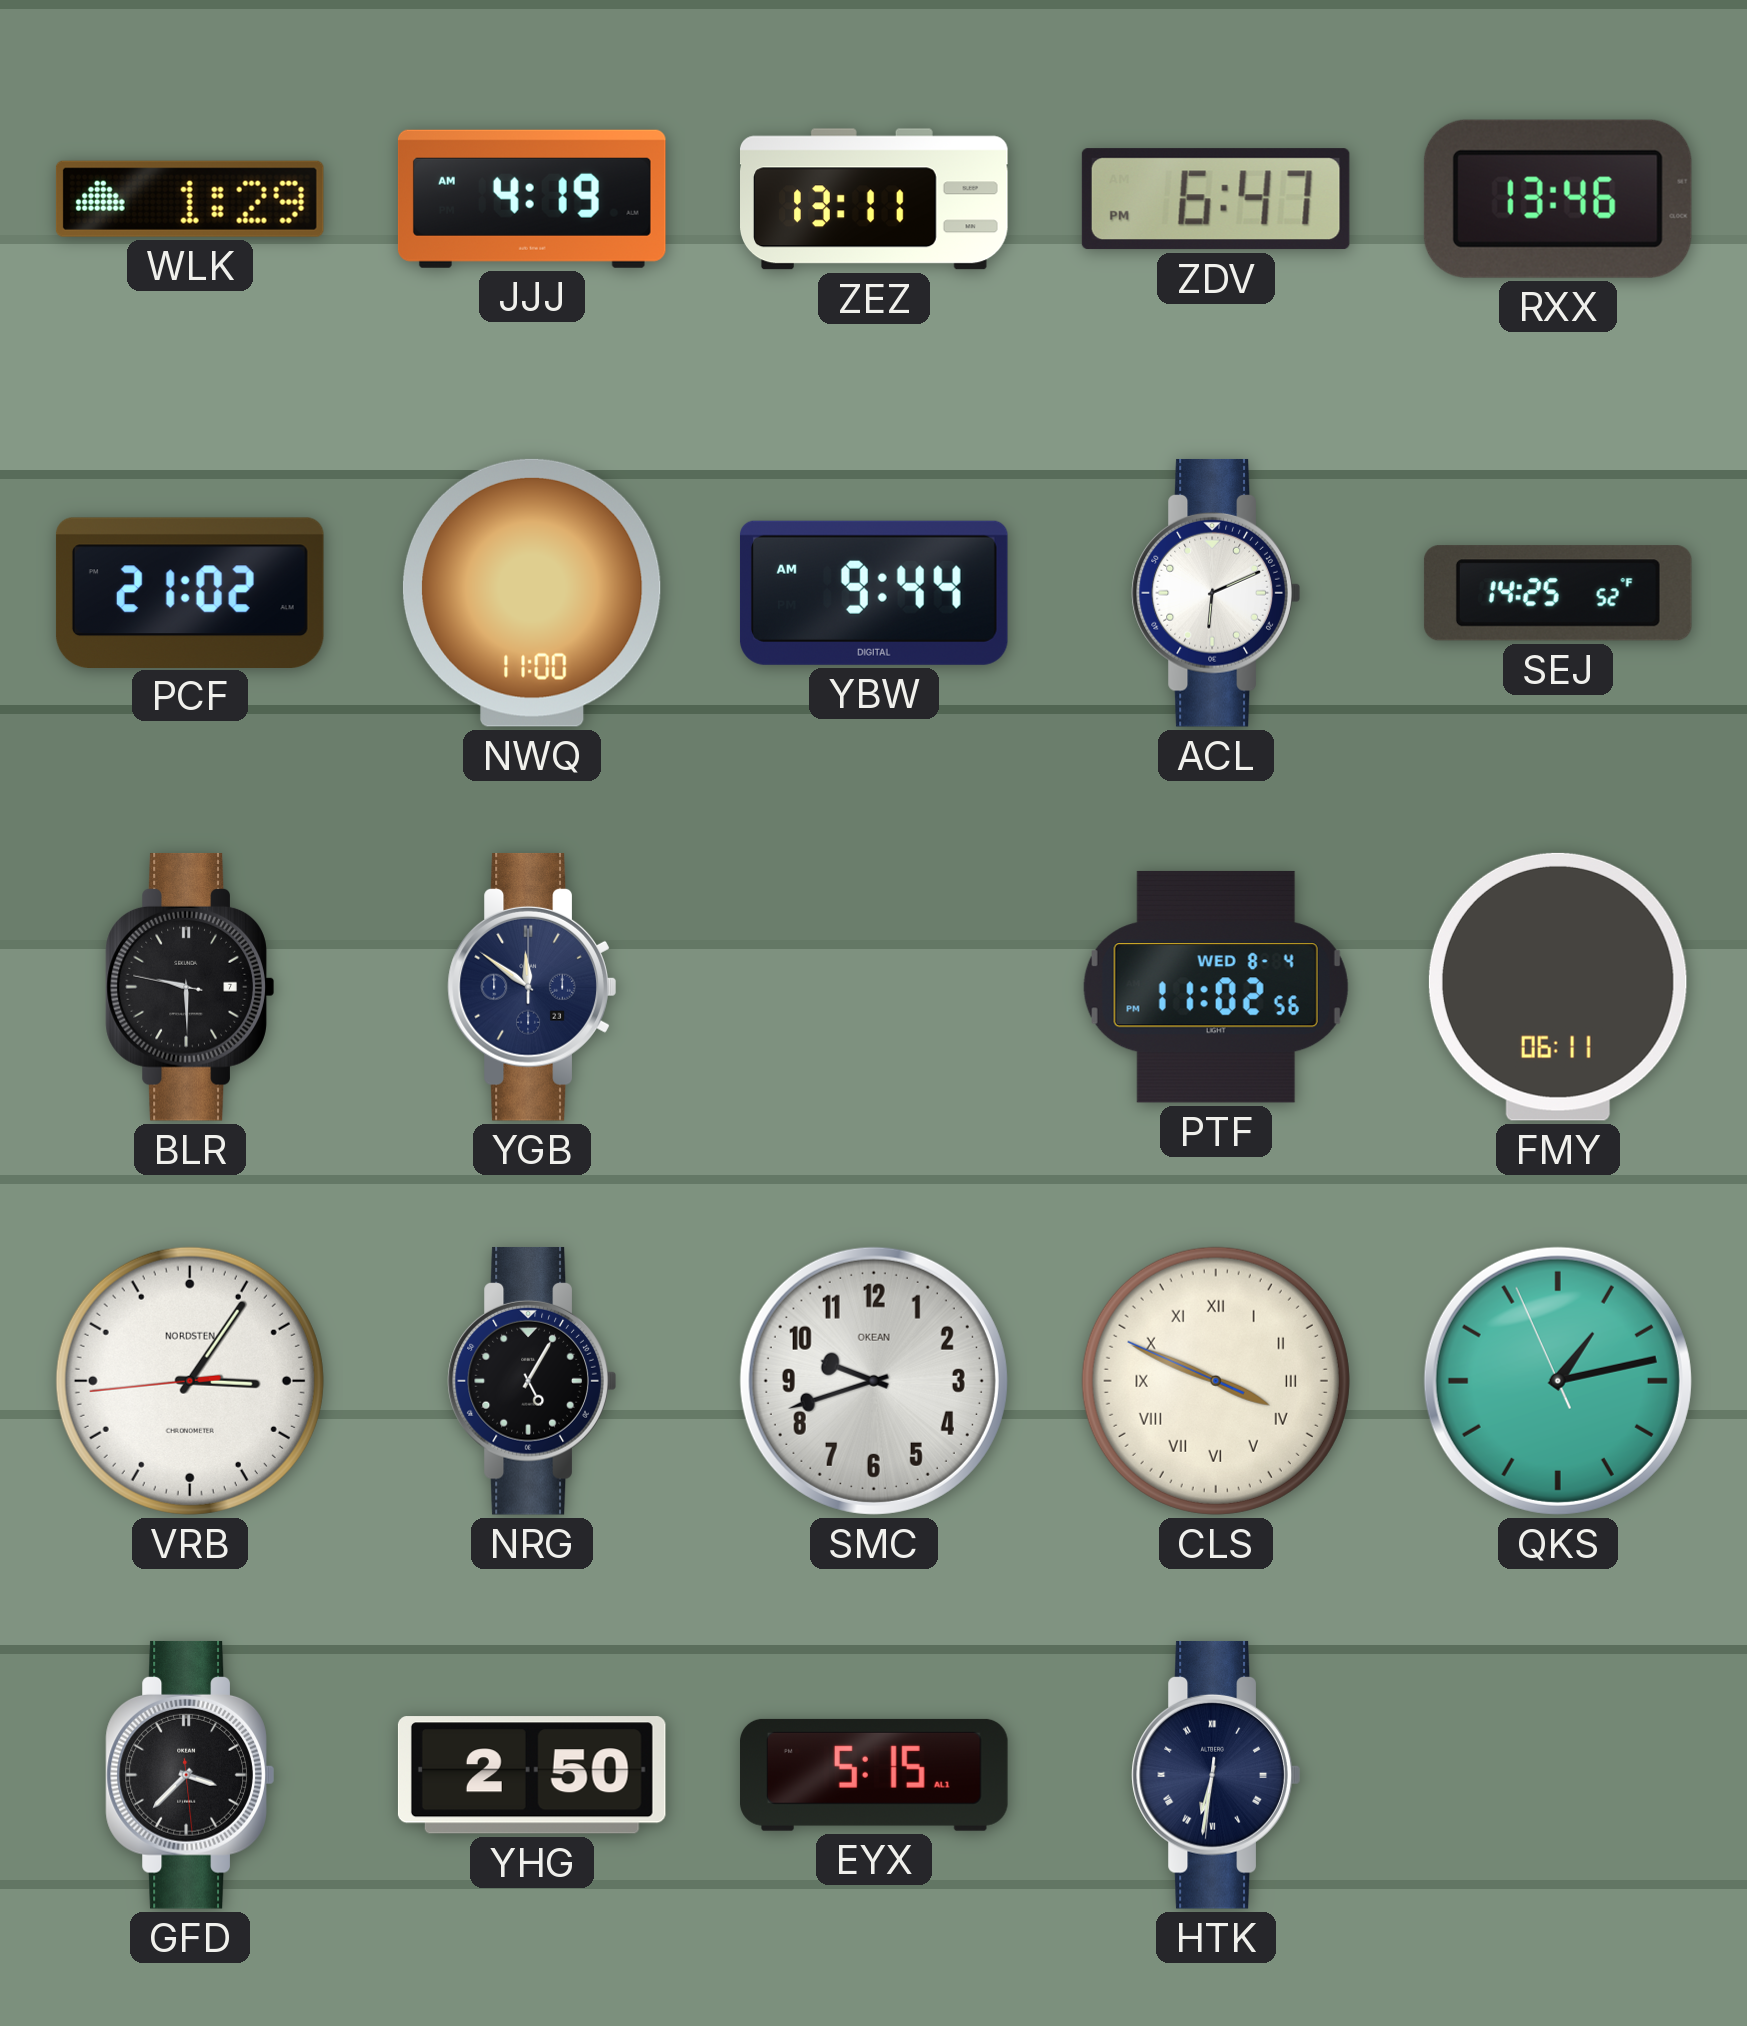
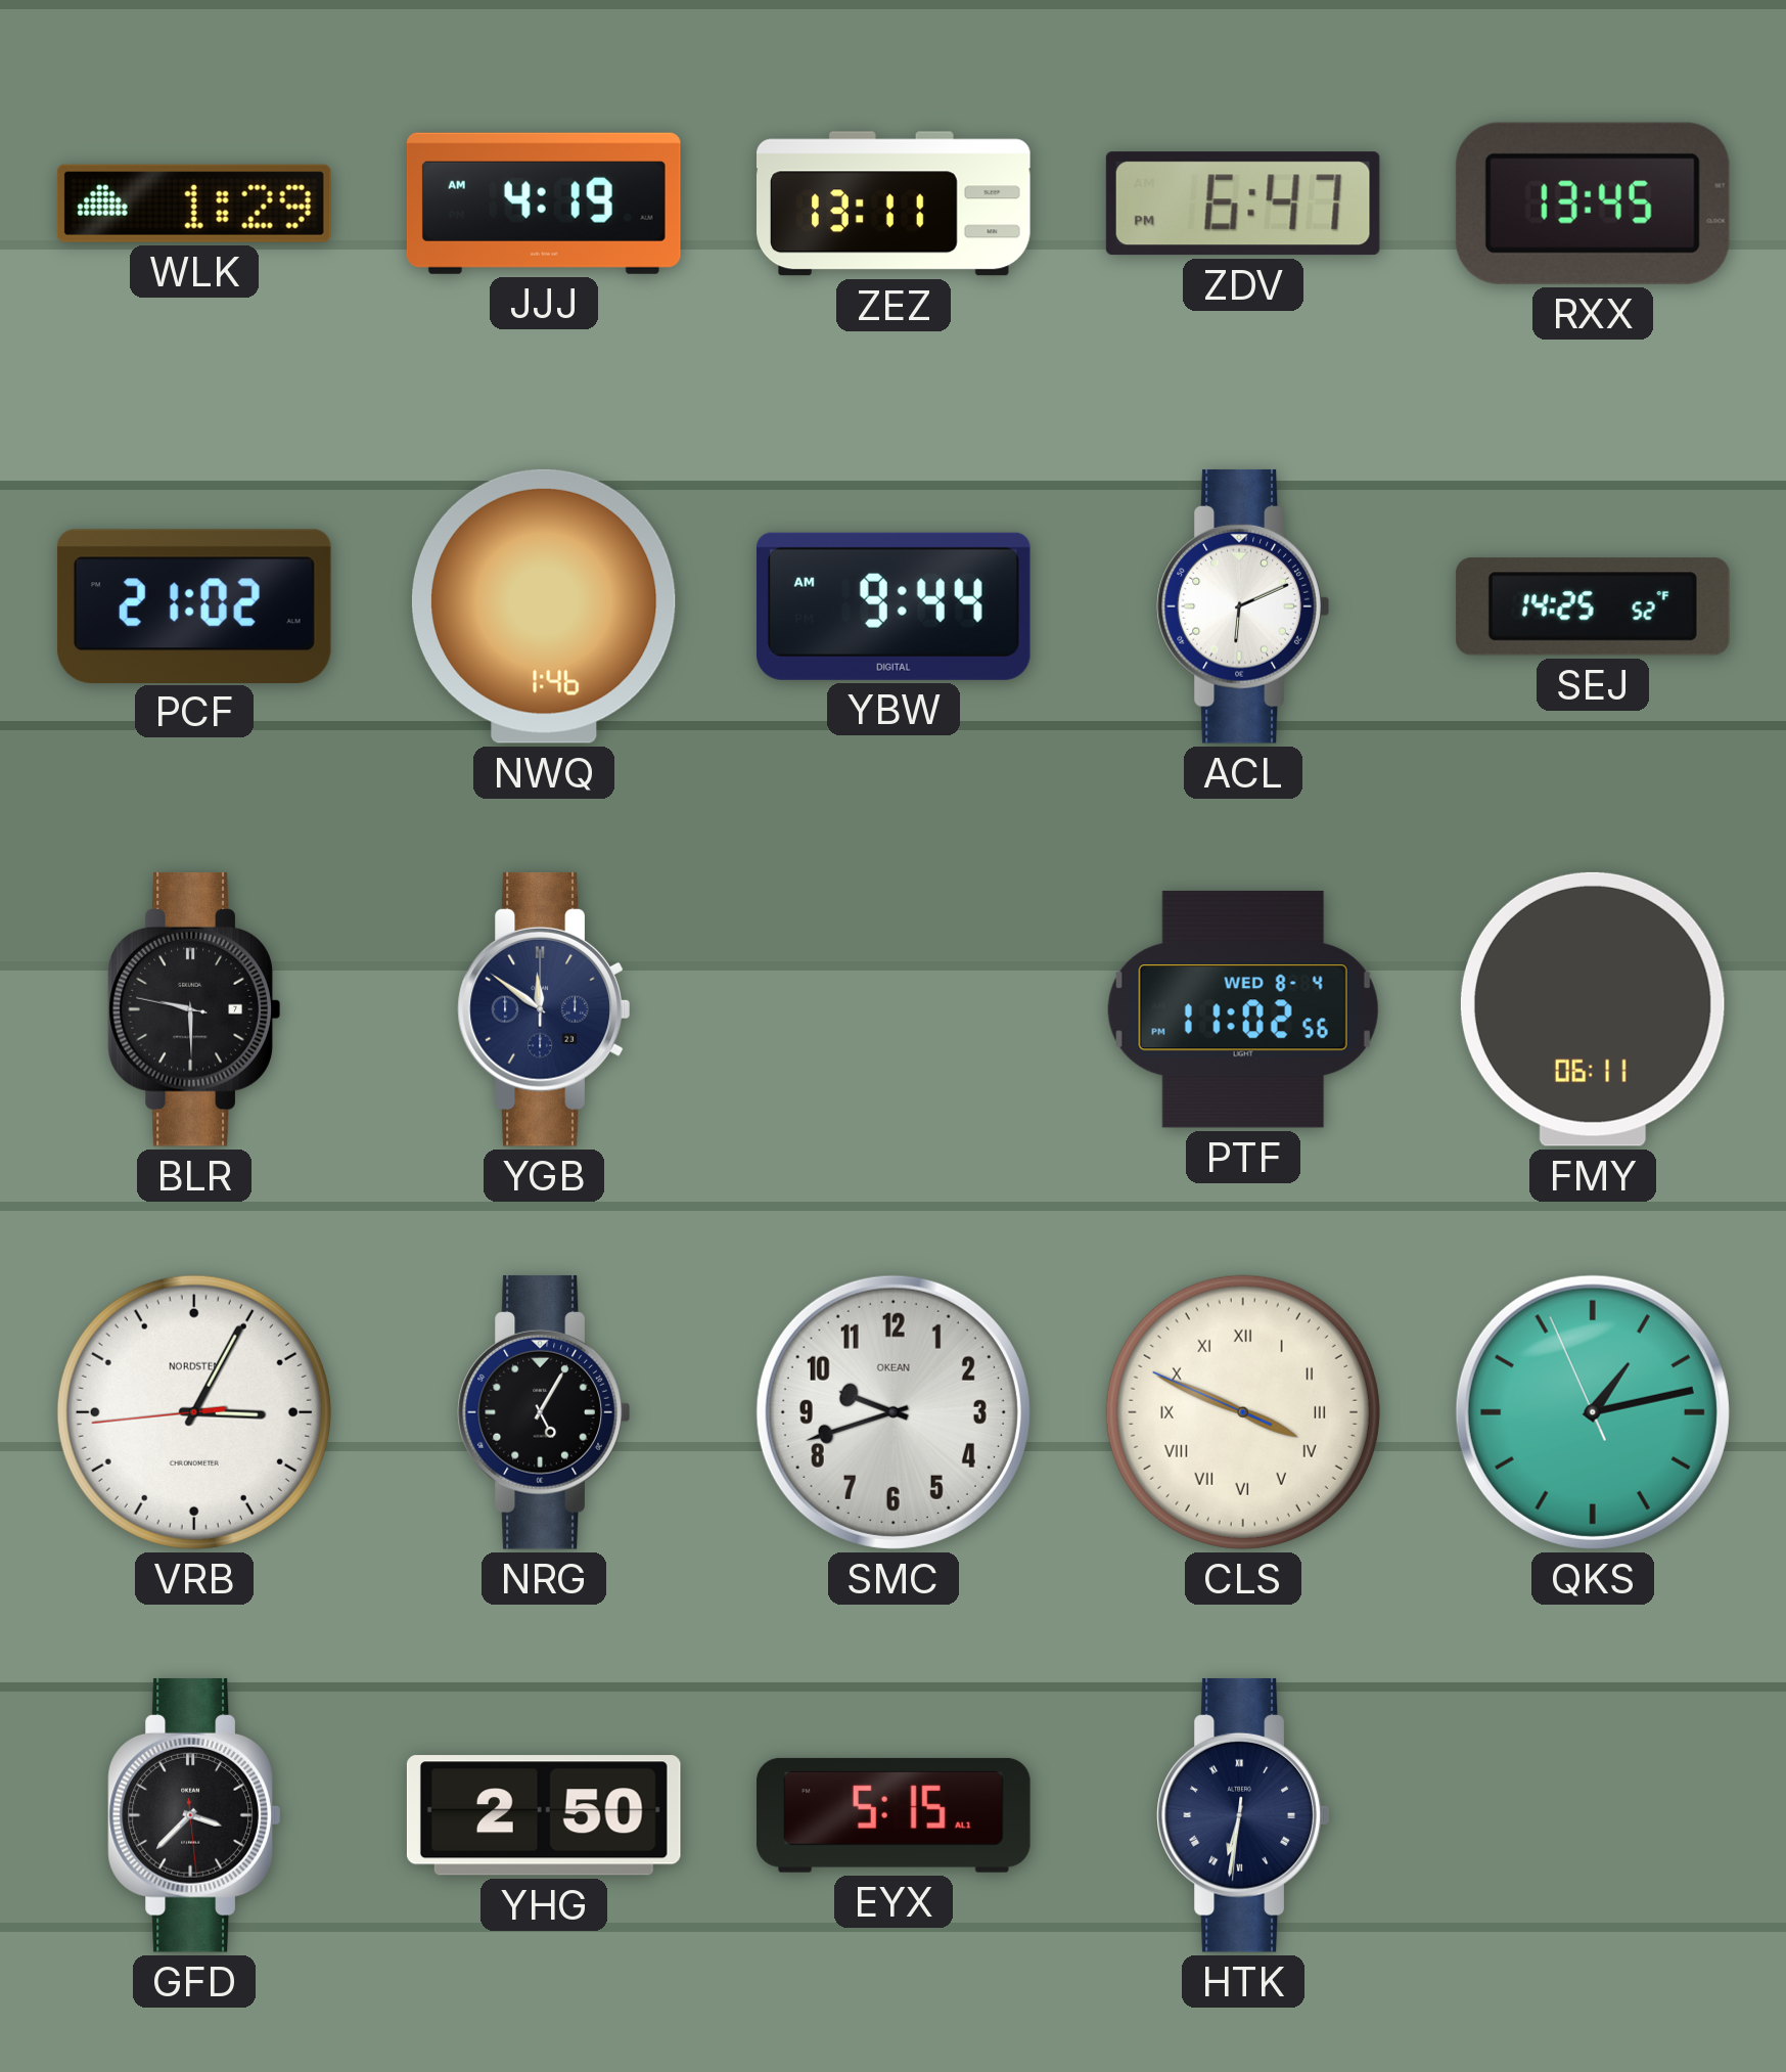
RXX: 13:46 -> 13:45
NWQ: 11:00 -> 1:46
VRB: 3:05 -> 3:04
